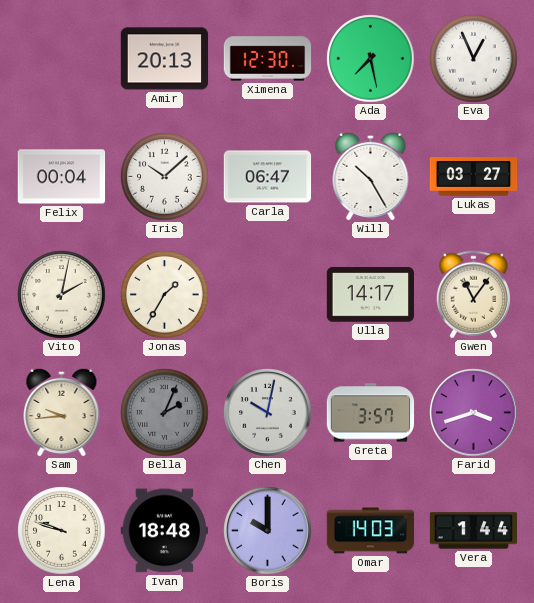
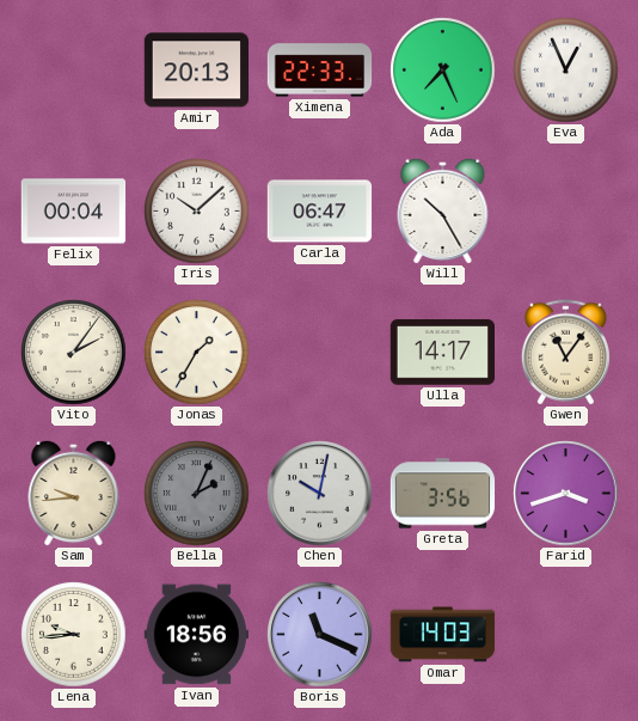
Ximena: 12:30 -> 22:33
Ada: 7:28 -> 7:26
Lukas: 03:27 -> none
Vito: 2:02 -> 2:06
Greta: 3:57 -> 3:56
Lena: 9:48 -> 9:44
Ivan: 18:48 -> 18:56
Boris: 10:00 -> 11:19
Vera: 1:44 -> none
